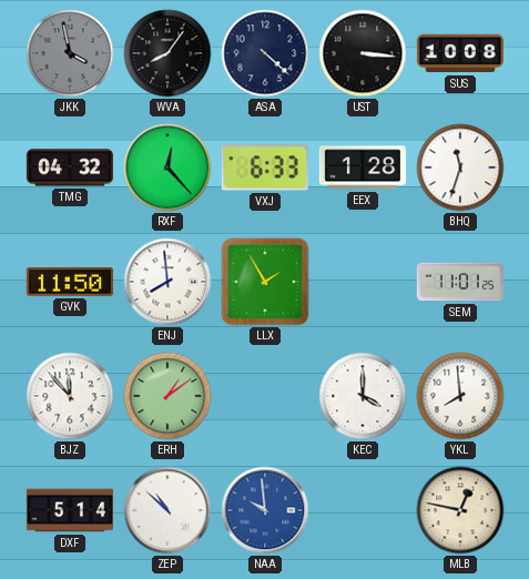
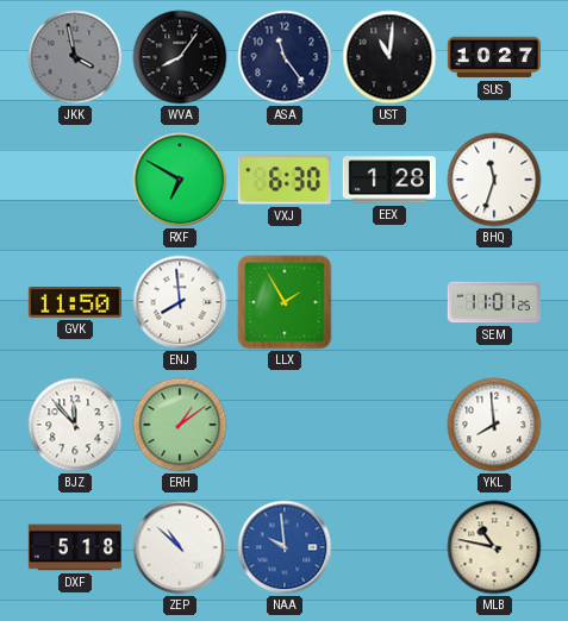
ASA: 4:22 -> 11:24
UST: 3:16 -> 11:01
SUS: 10:08 -> 10:27
TMG: 04:32 -> none
RXF: 12:23 -> 6:50
VXJ: 6:33 -> 6:30
KEC: 4:00 -> none
DXF: 5:14 -> 5:18
MLB: 12:47 -> 10:47
